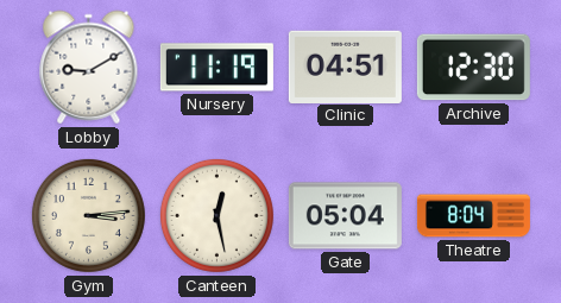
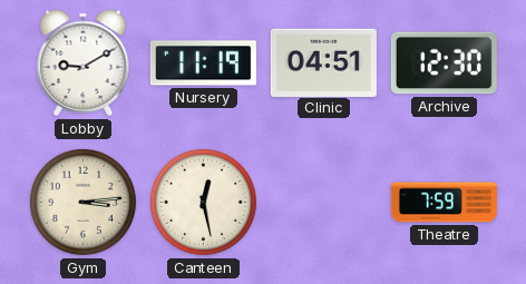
Gate: 05:04 -> none
Theatre: 8:04 -> 7:59
